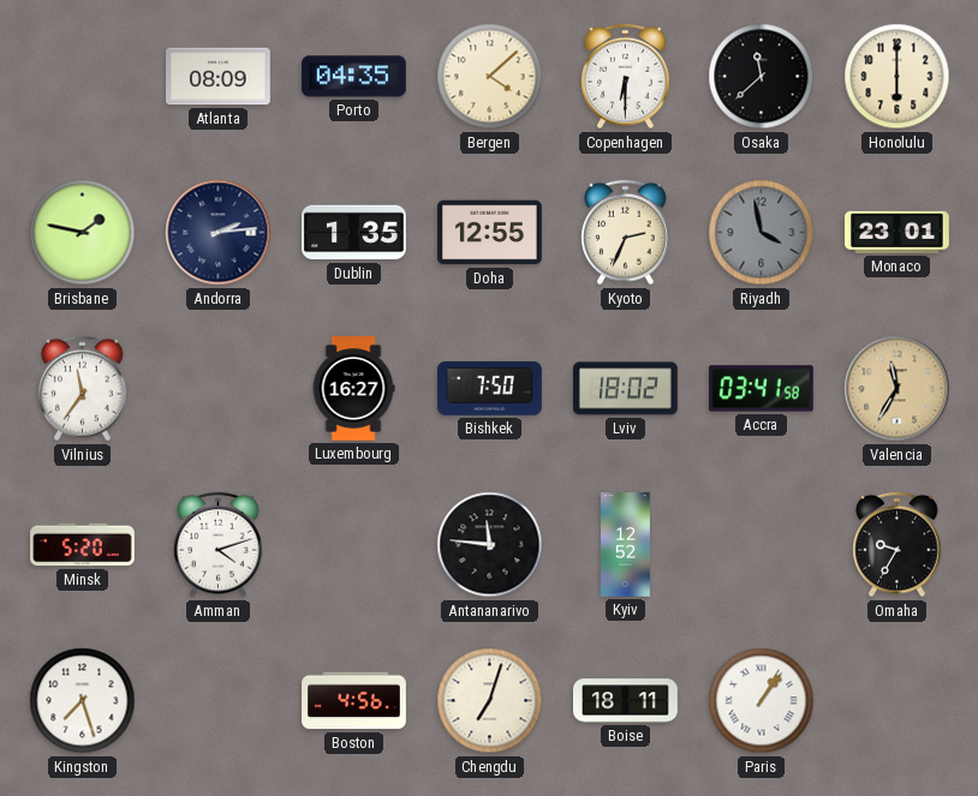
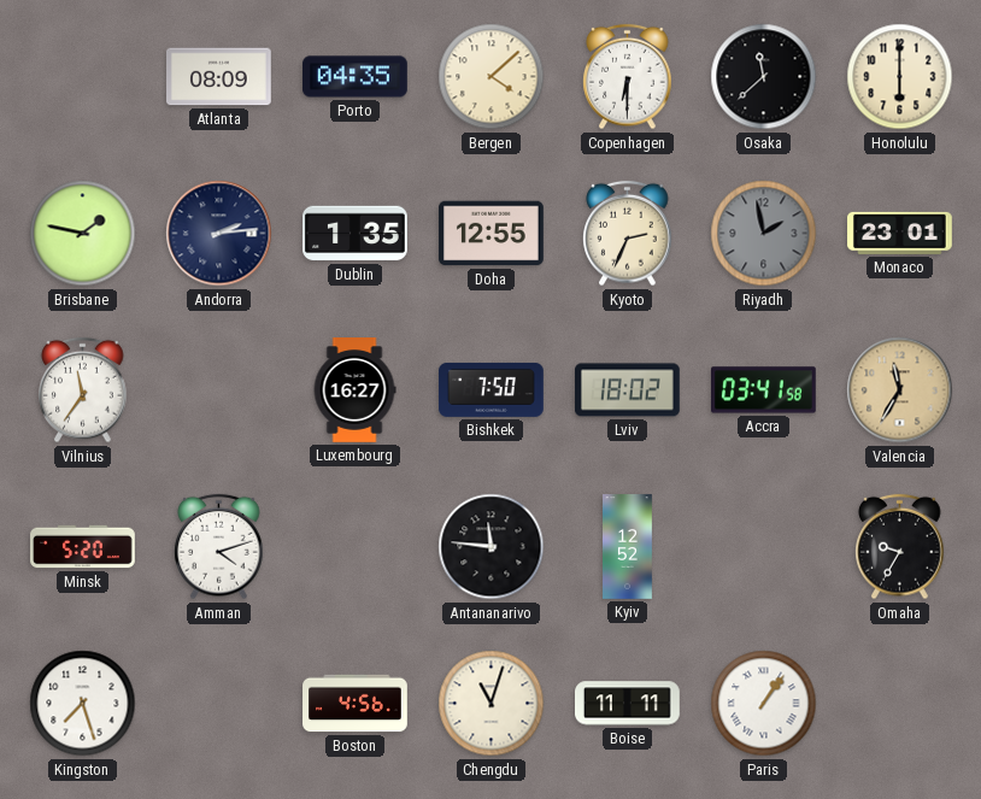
Riyadh: 3:58 -> 1:58
Chengdu: 7:03 -> 11:03
Boise: 18:11 -> 11:11
